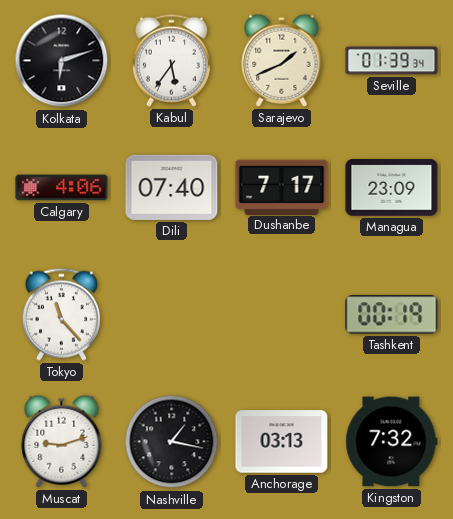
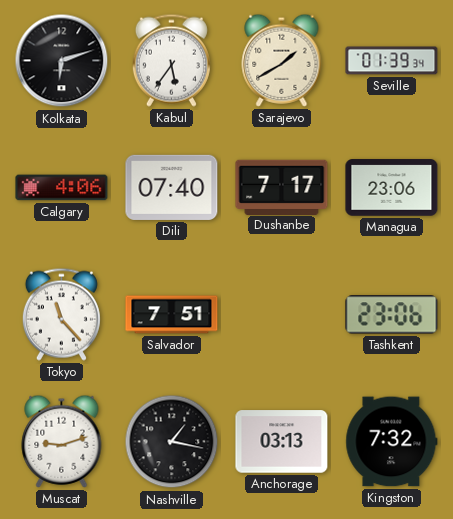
Sarajevo: 1:41 -> 1:40
Managua: 23:09 -> 23:06
Salvador: none -> 7:51
Tashkent: 00:19 -> 23:06
